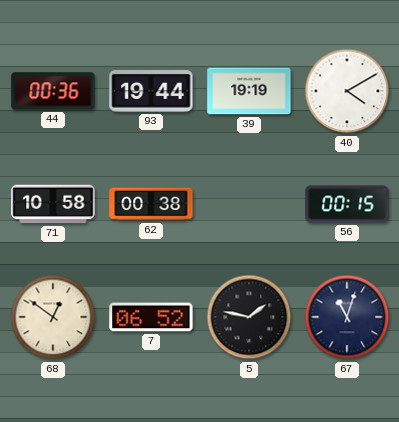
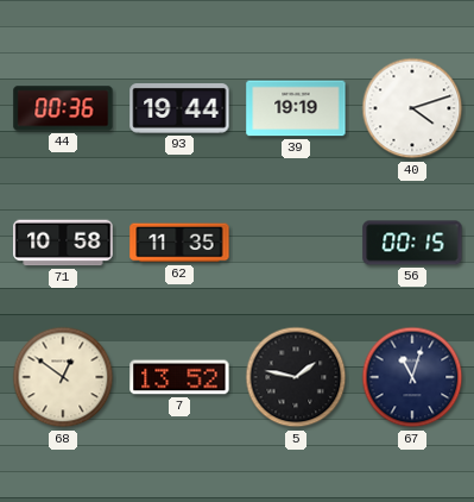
40: 4:10 -> 4:12
62: 00:38 -> 11:35
7: 06:52 -> 13:52
